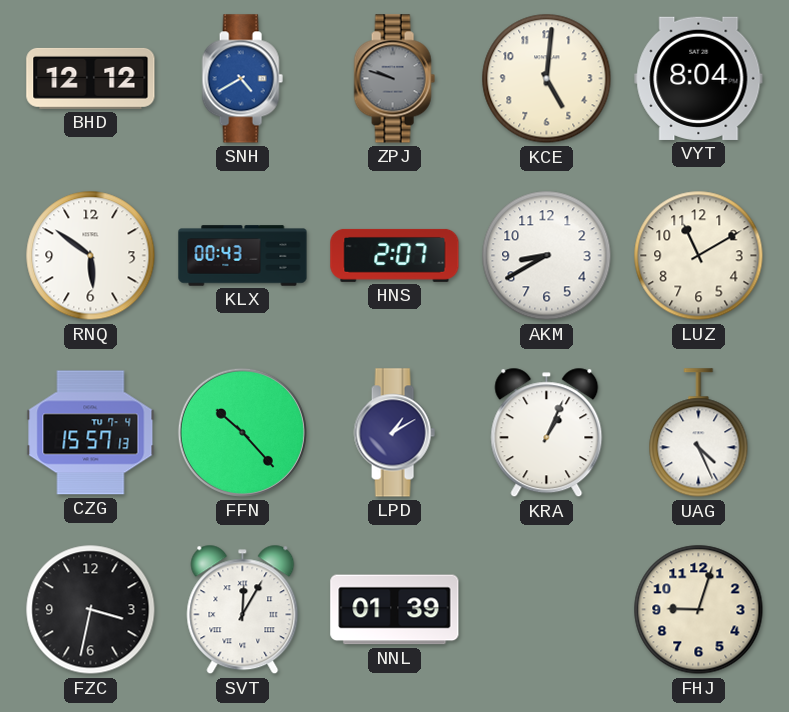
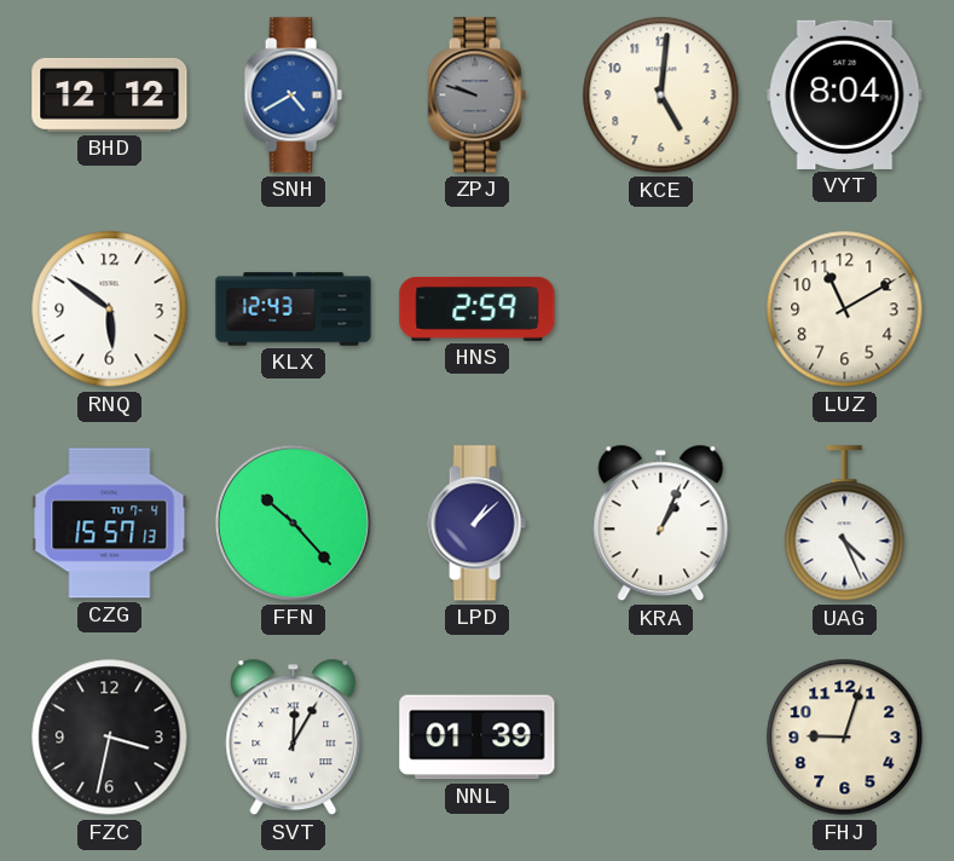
KLX: 00:43 -> 12:43
HNS: 2:07 -> 2:59
AKM: 8:40 -> none
LPD: 1:10 -> 1:08
